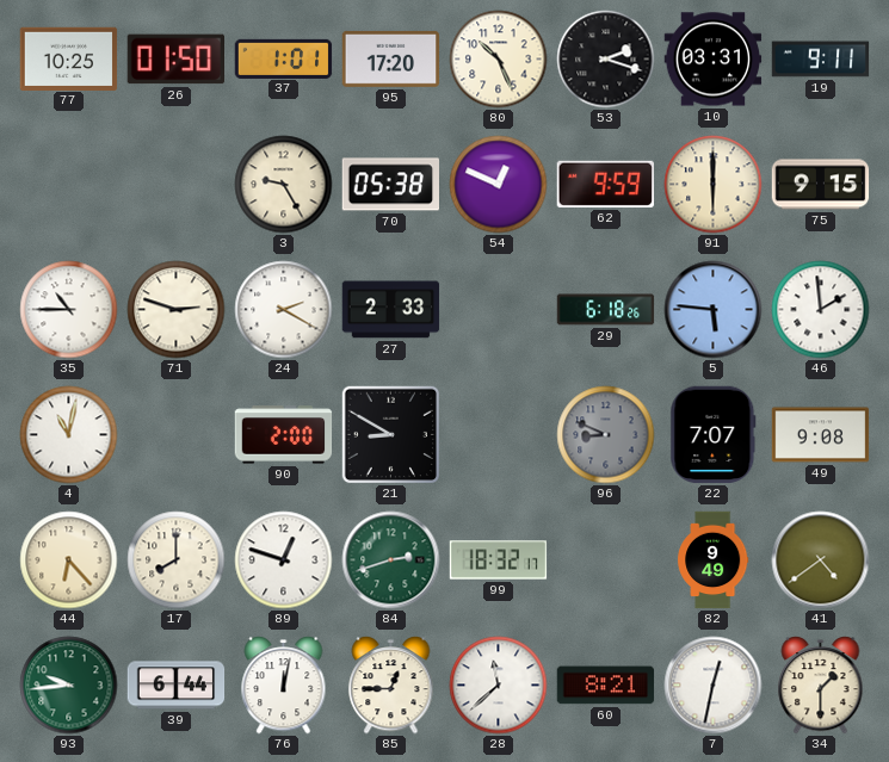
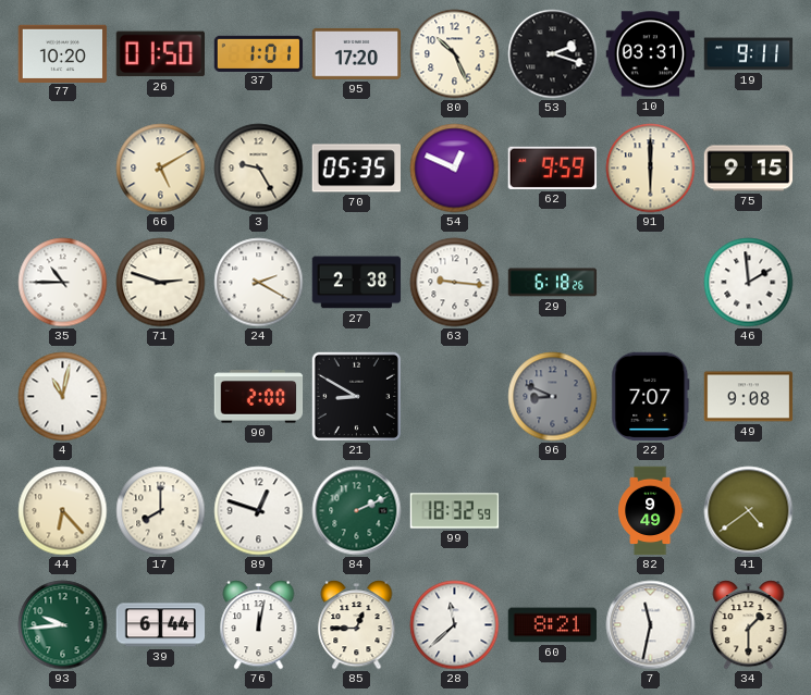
77: 10:25 -> 10:20
66: none -> 5:10
70: 05:38 -> 05:35
27: 2:33 -> 2:38
63: none -> 9:16
5: 5:46 -> none
84: 2:42 -> 2:11
99: 18:32:17 -> 18:32:59
7: 12:32 -> 11:32
